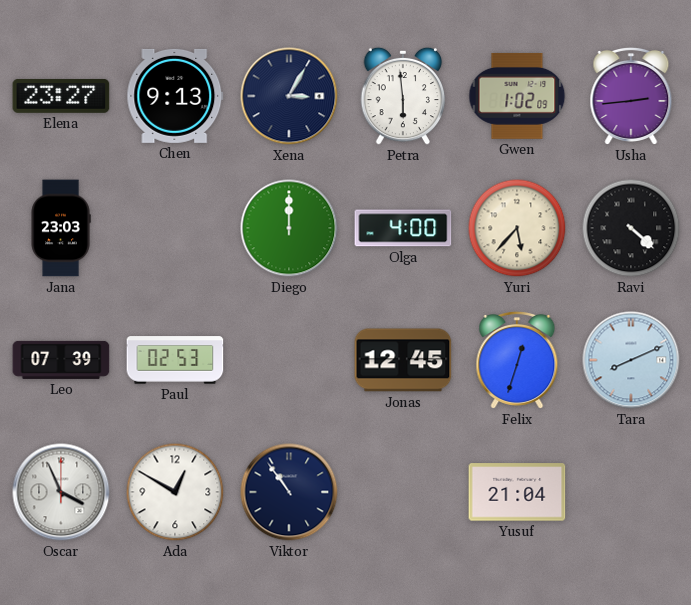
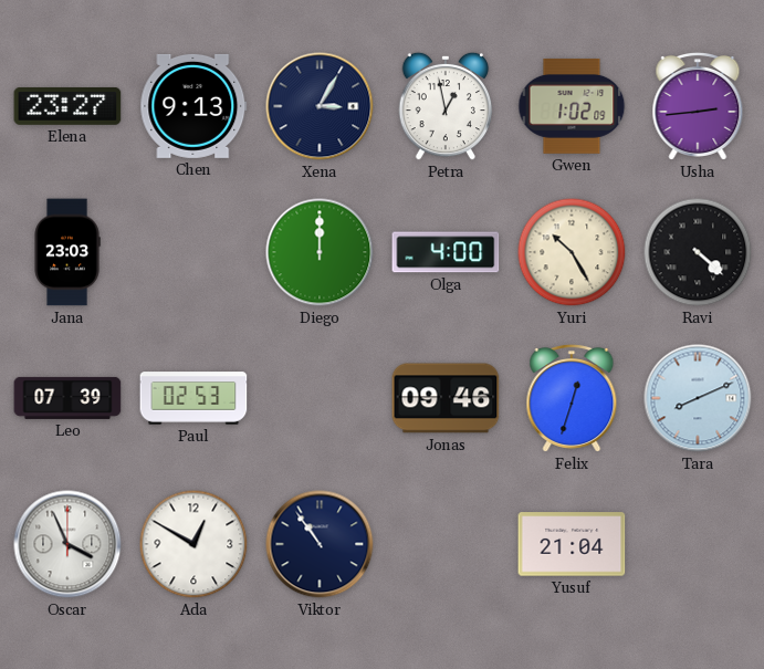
Petra: 5:59 -> 12:58
Yuri: 5:37 -> 10:25
Jonas: 12:45 -> 09:46
